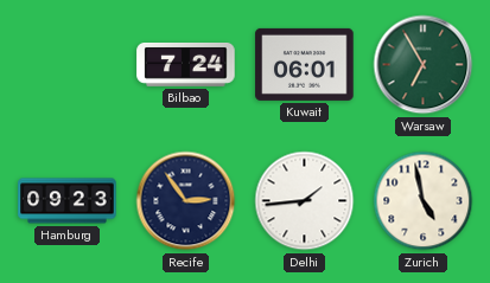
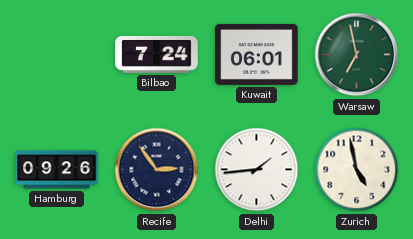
Warsaw: 6:55 -> 6:58
Hamburg: 09:23 -> 09:26
